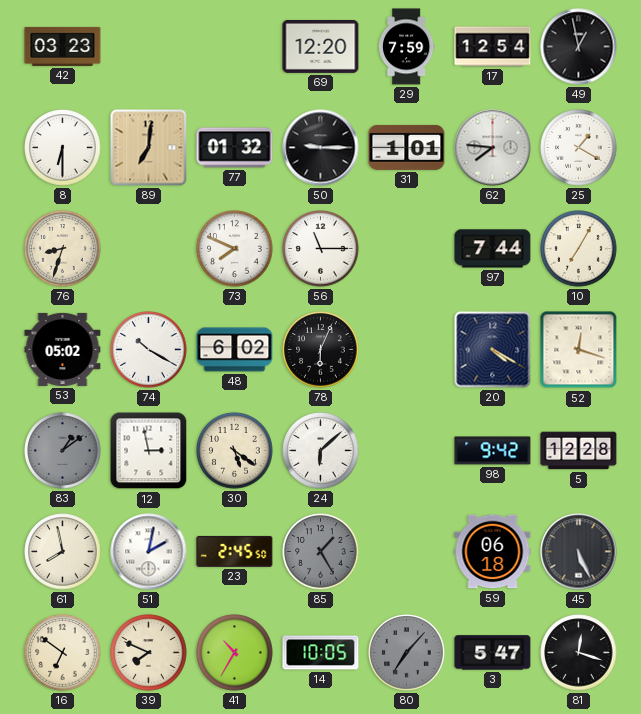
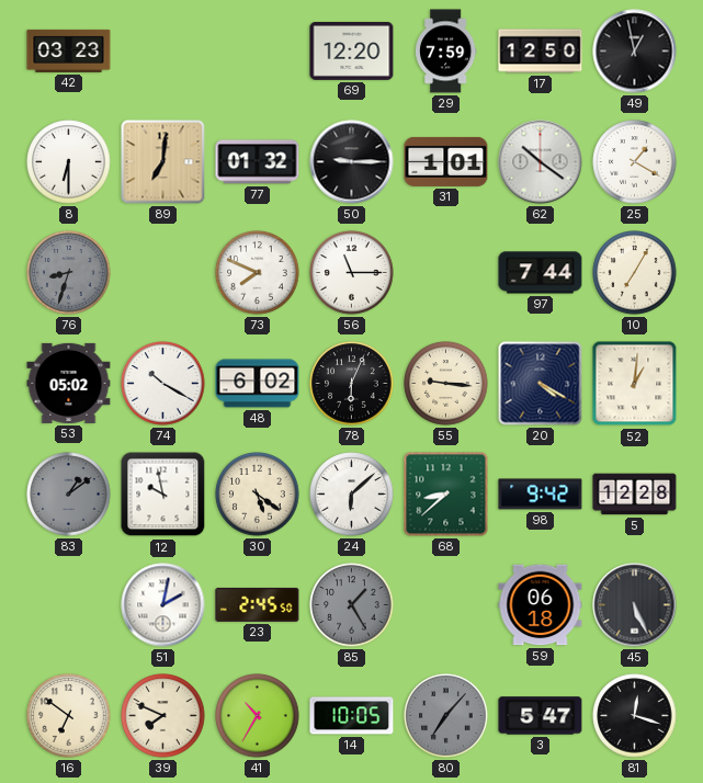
17: 12:54 -> 12:50
62: 7:46 -> 10:21
76 dial: cream -> grey
55: none -> 9:16
52: 12:18 -> 1:01
12: 2:58 -> 9:58
68: none -> 8:38
61: 7:58 -> none
